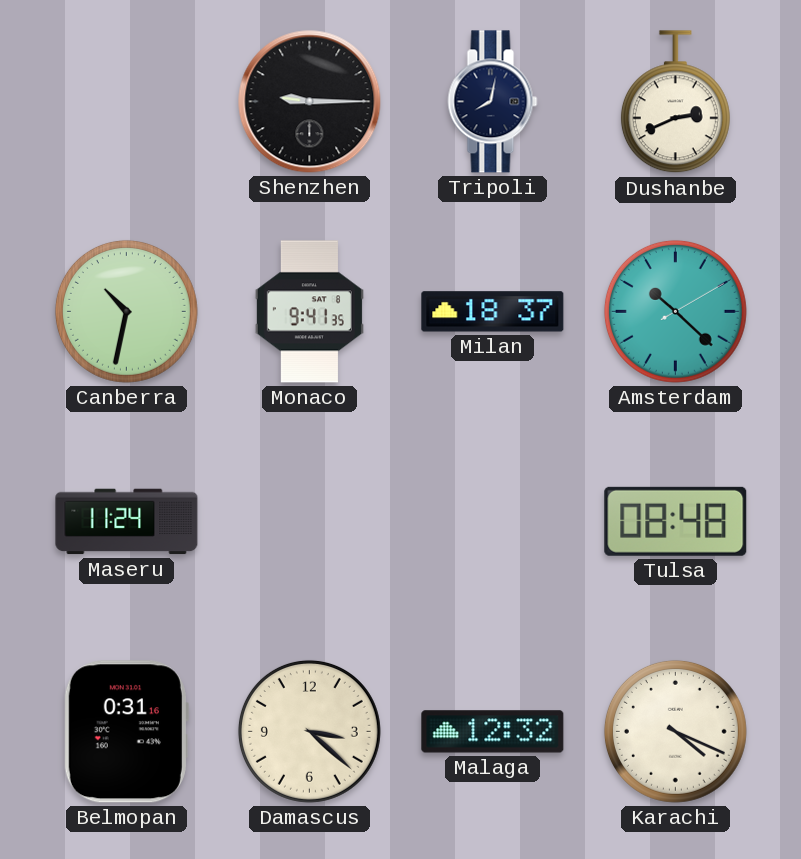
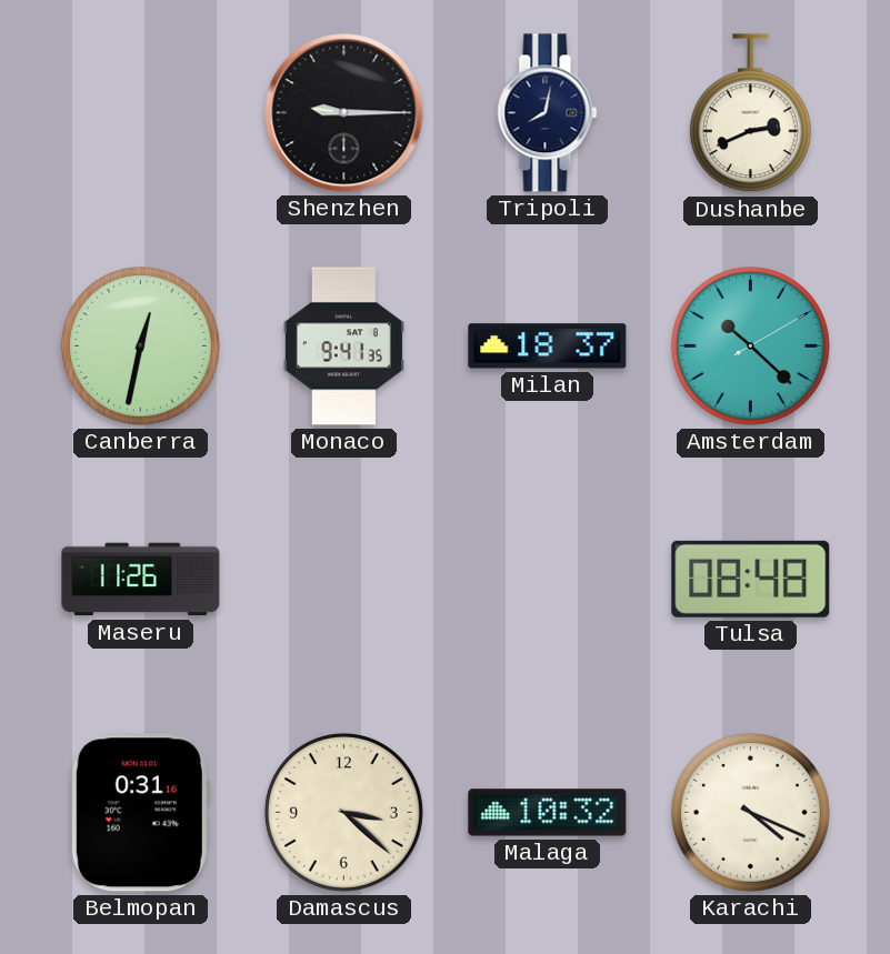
Canberra: 10:32 -> 12:32
Maseru: 11:24 -> 11:26
Malaga: 12:32 -> 10:32
